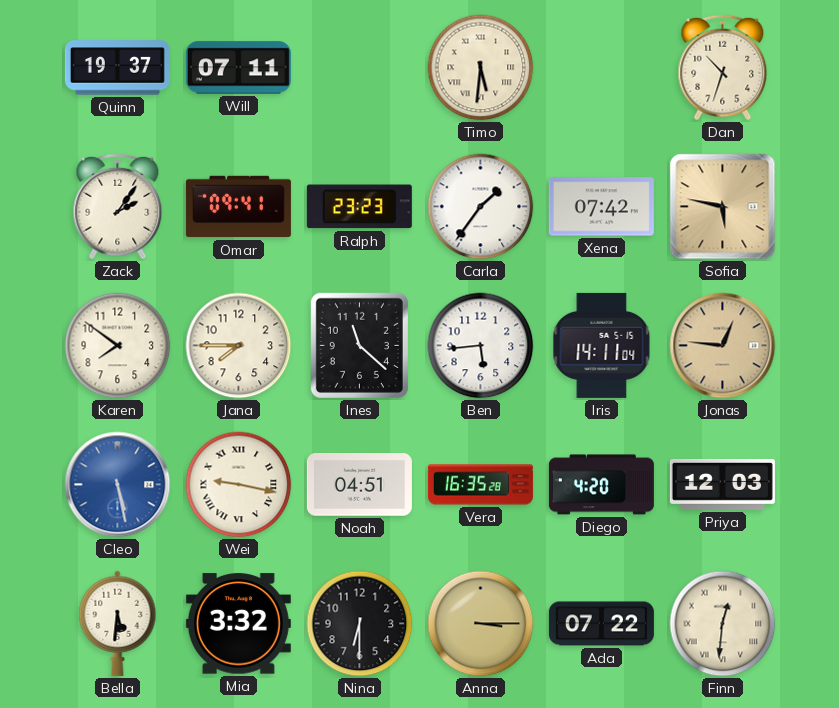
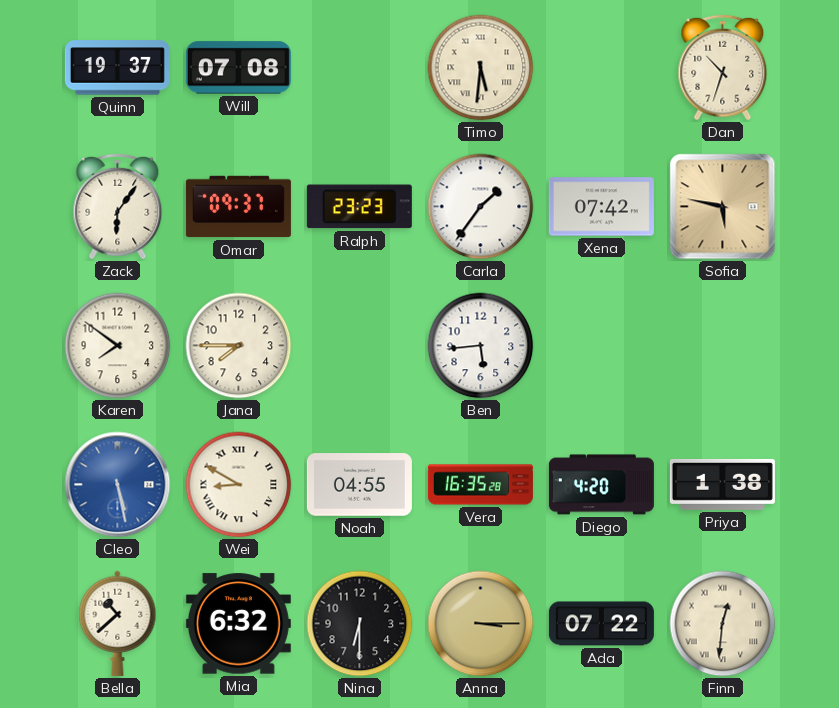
Will: 07:11 -> 07:08
Zack: 2:06 -> 6:06
Omar: 09:41 -> 09:37
Ines: 11:22 -> none
Iris: 14:11 -> none
Jonas: 12:46 -> none
Wei: 9:17 -> 8:50
Noah: 04:51 -> 04:55
Priya: 12:03 -> 1:38
Bella: 5:31 -> 10:38
Mia: 3:32 -> 6:32
